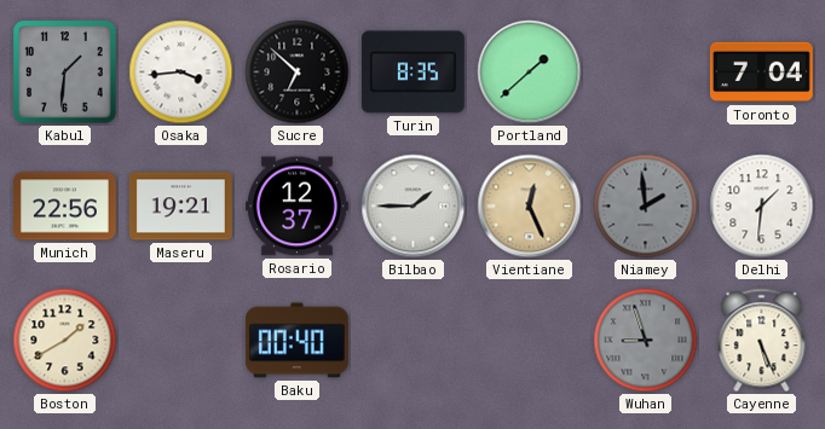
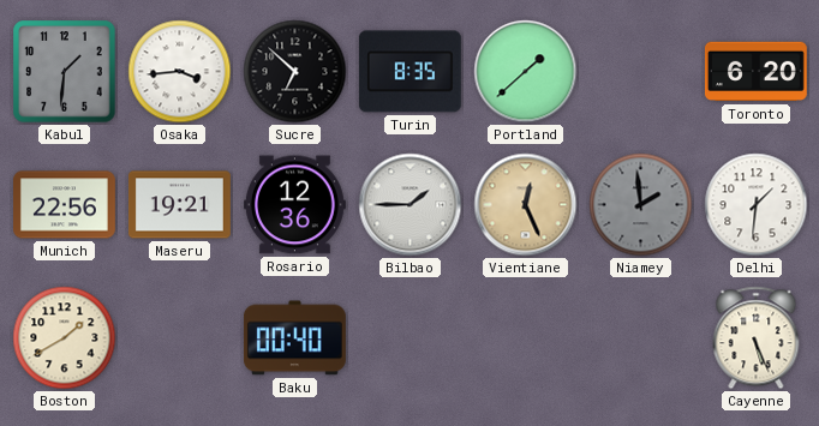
Toronto: 7:04 -> 6:20
Rosario: 12:37 -> 12:36
Wuhan: 8:57 -> none
